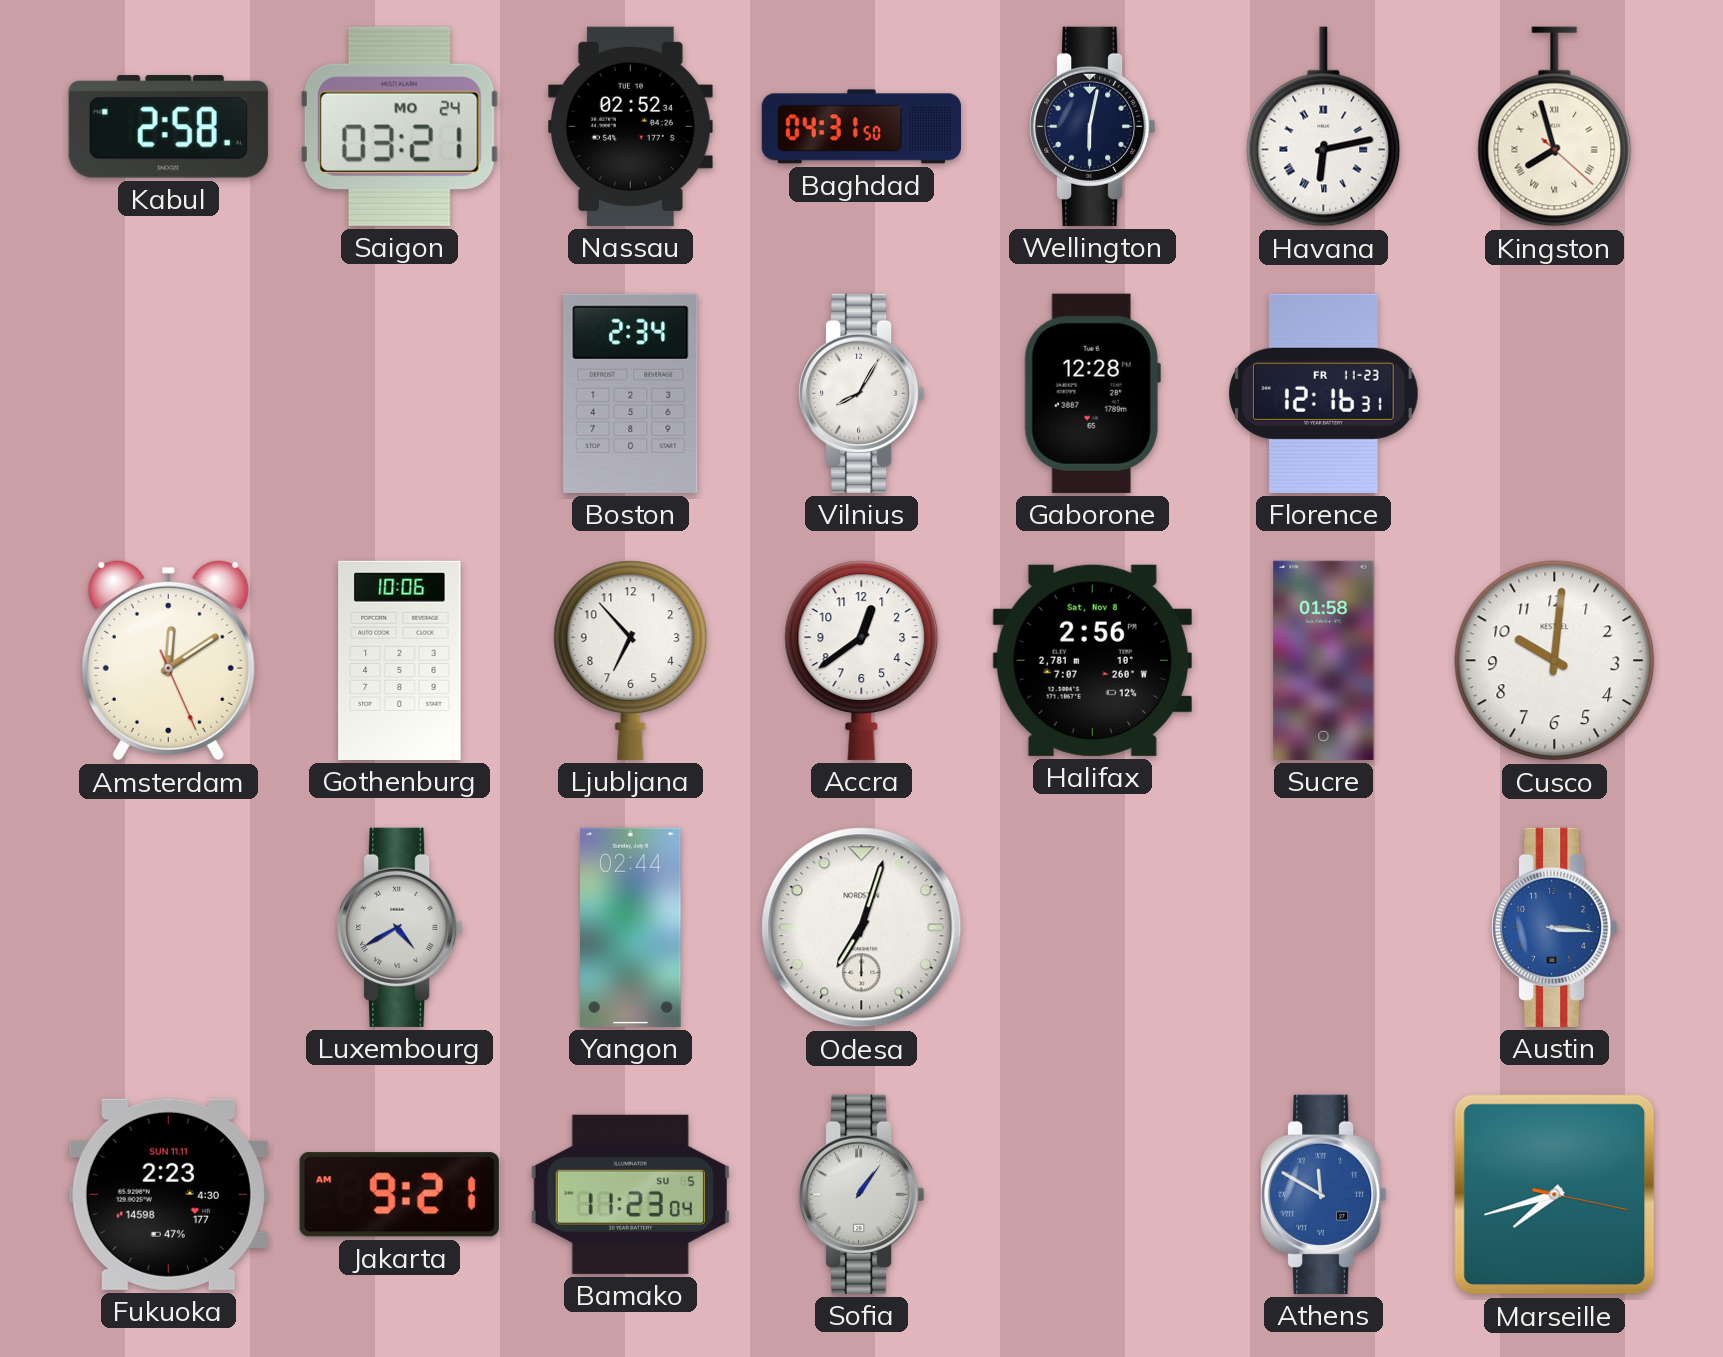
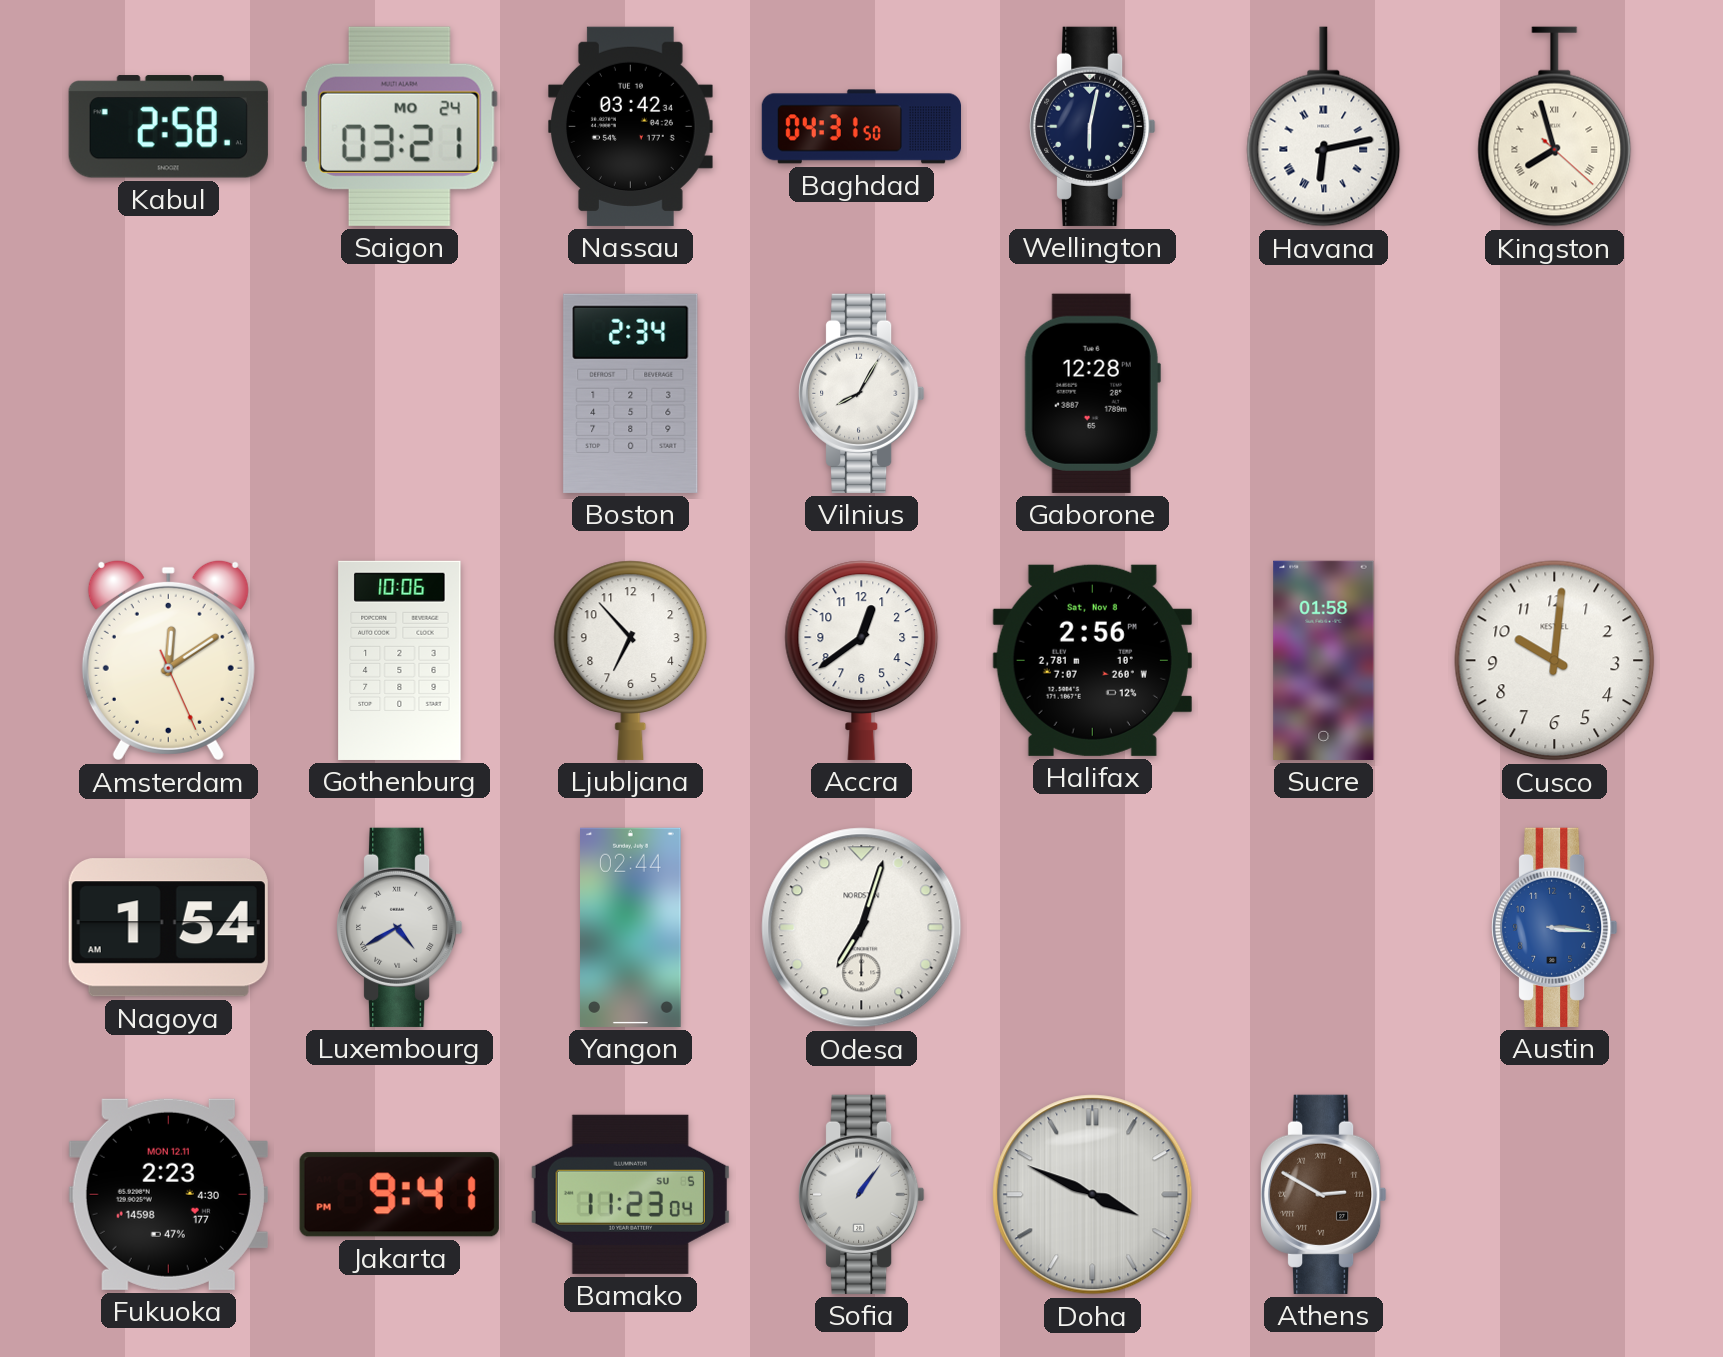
Nassau: 02:52 -> 03:42
Florence: 12:16 -> none
Nagoya: none -> 1:54
Fukuoka date: SUN 11.11 -> MON 12.11
Jakarta: 9:21 -> 9:41
Doha: none -> 3:49
Athens: 11:50 -> 2:50
Athens dial: blue -> brown
Marseille: 7:42 -> none
